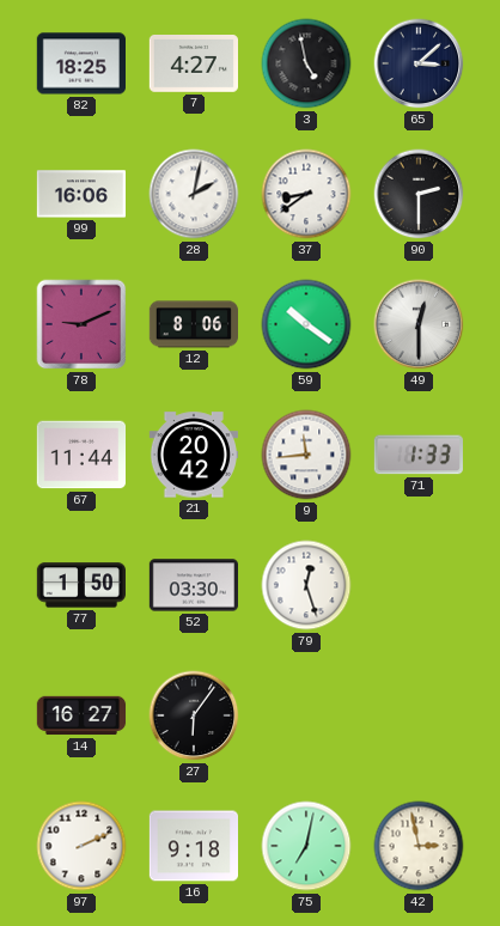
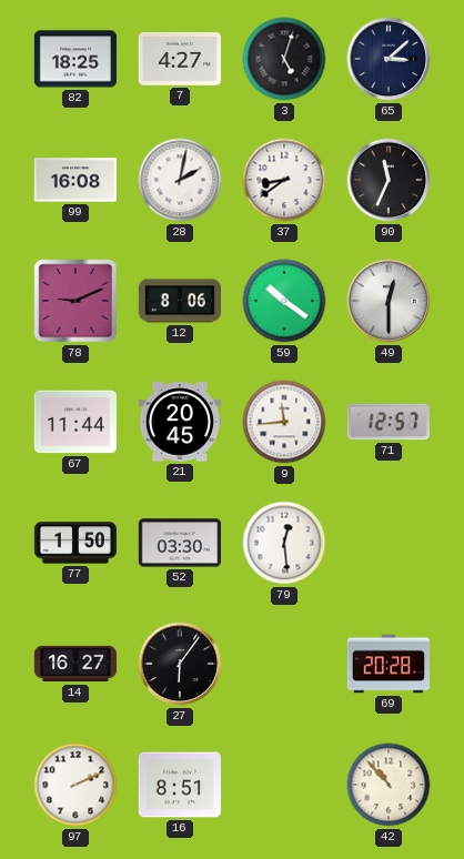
3: 4:58 -> 5:03
99: 16:06 -> 16:08
90: 2:30 -> 11:34
21: 20:42 -> 20:45
71: 1:33 -> 12:57
79: 12:27 -> 12:29
69: none -> 20:28
16: 9:18 -> 8:51
75: 7:02 -> none
42: 2:58 -> 10:53
